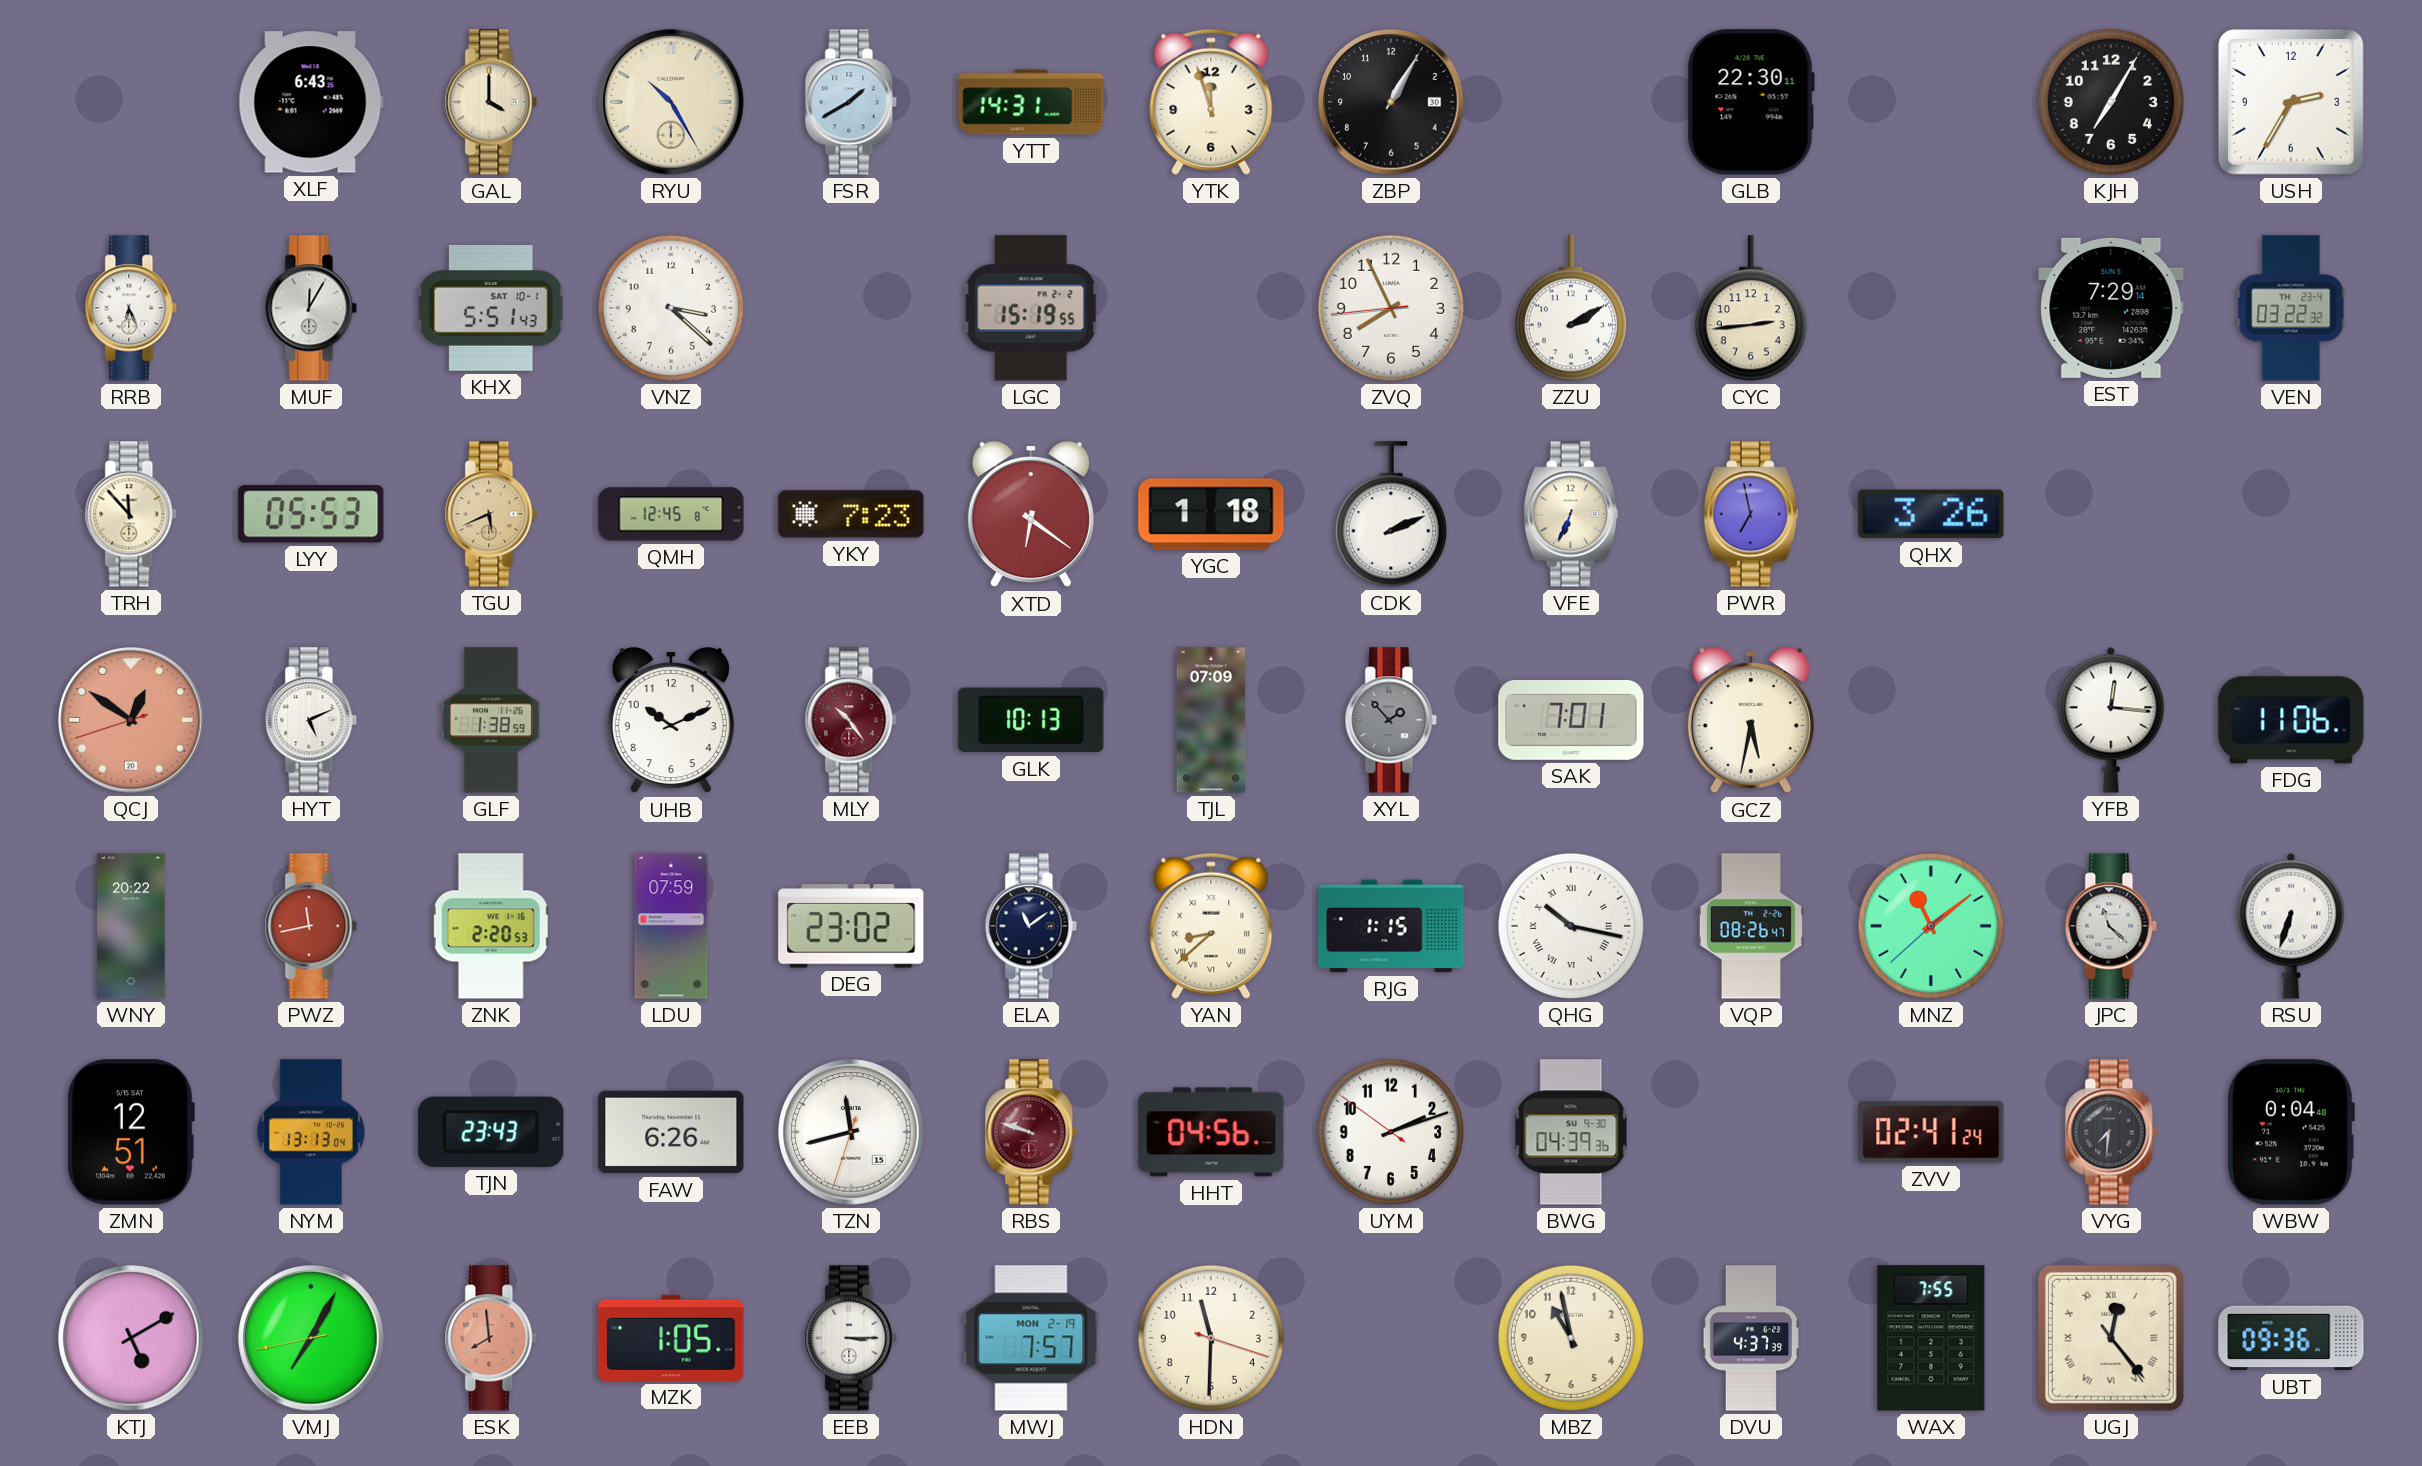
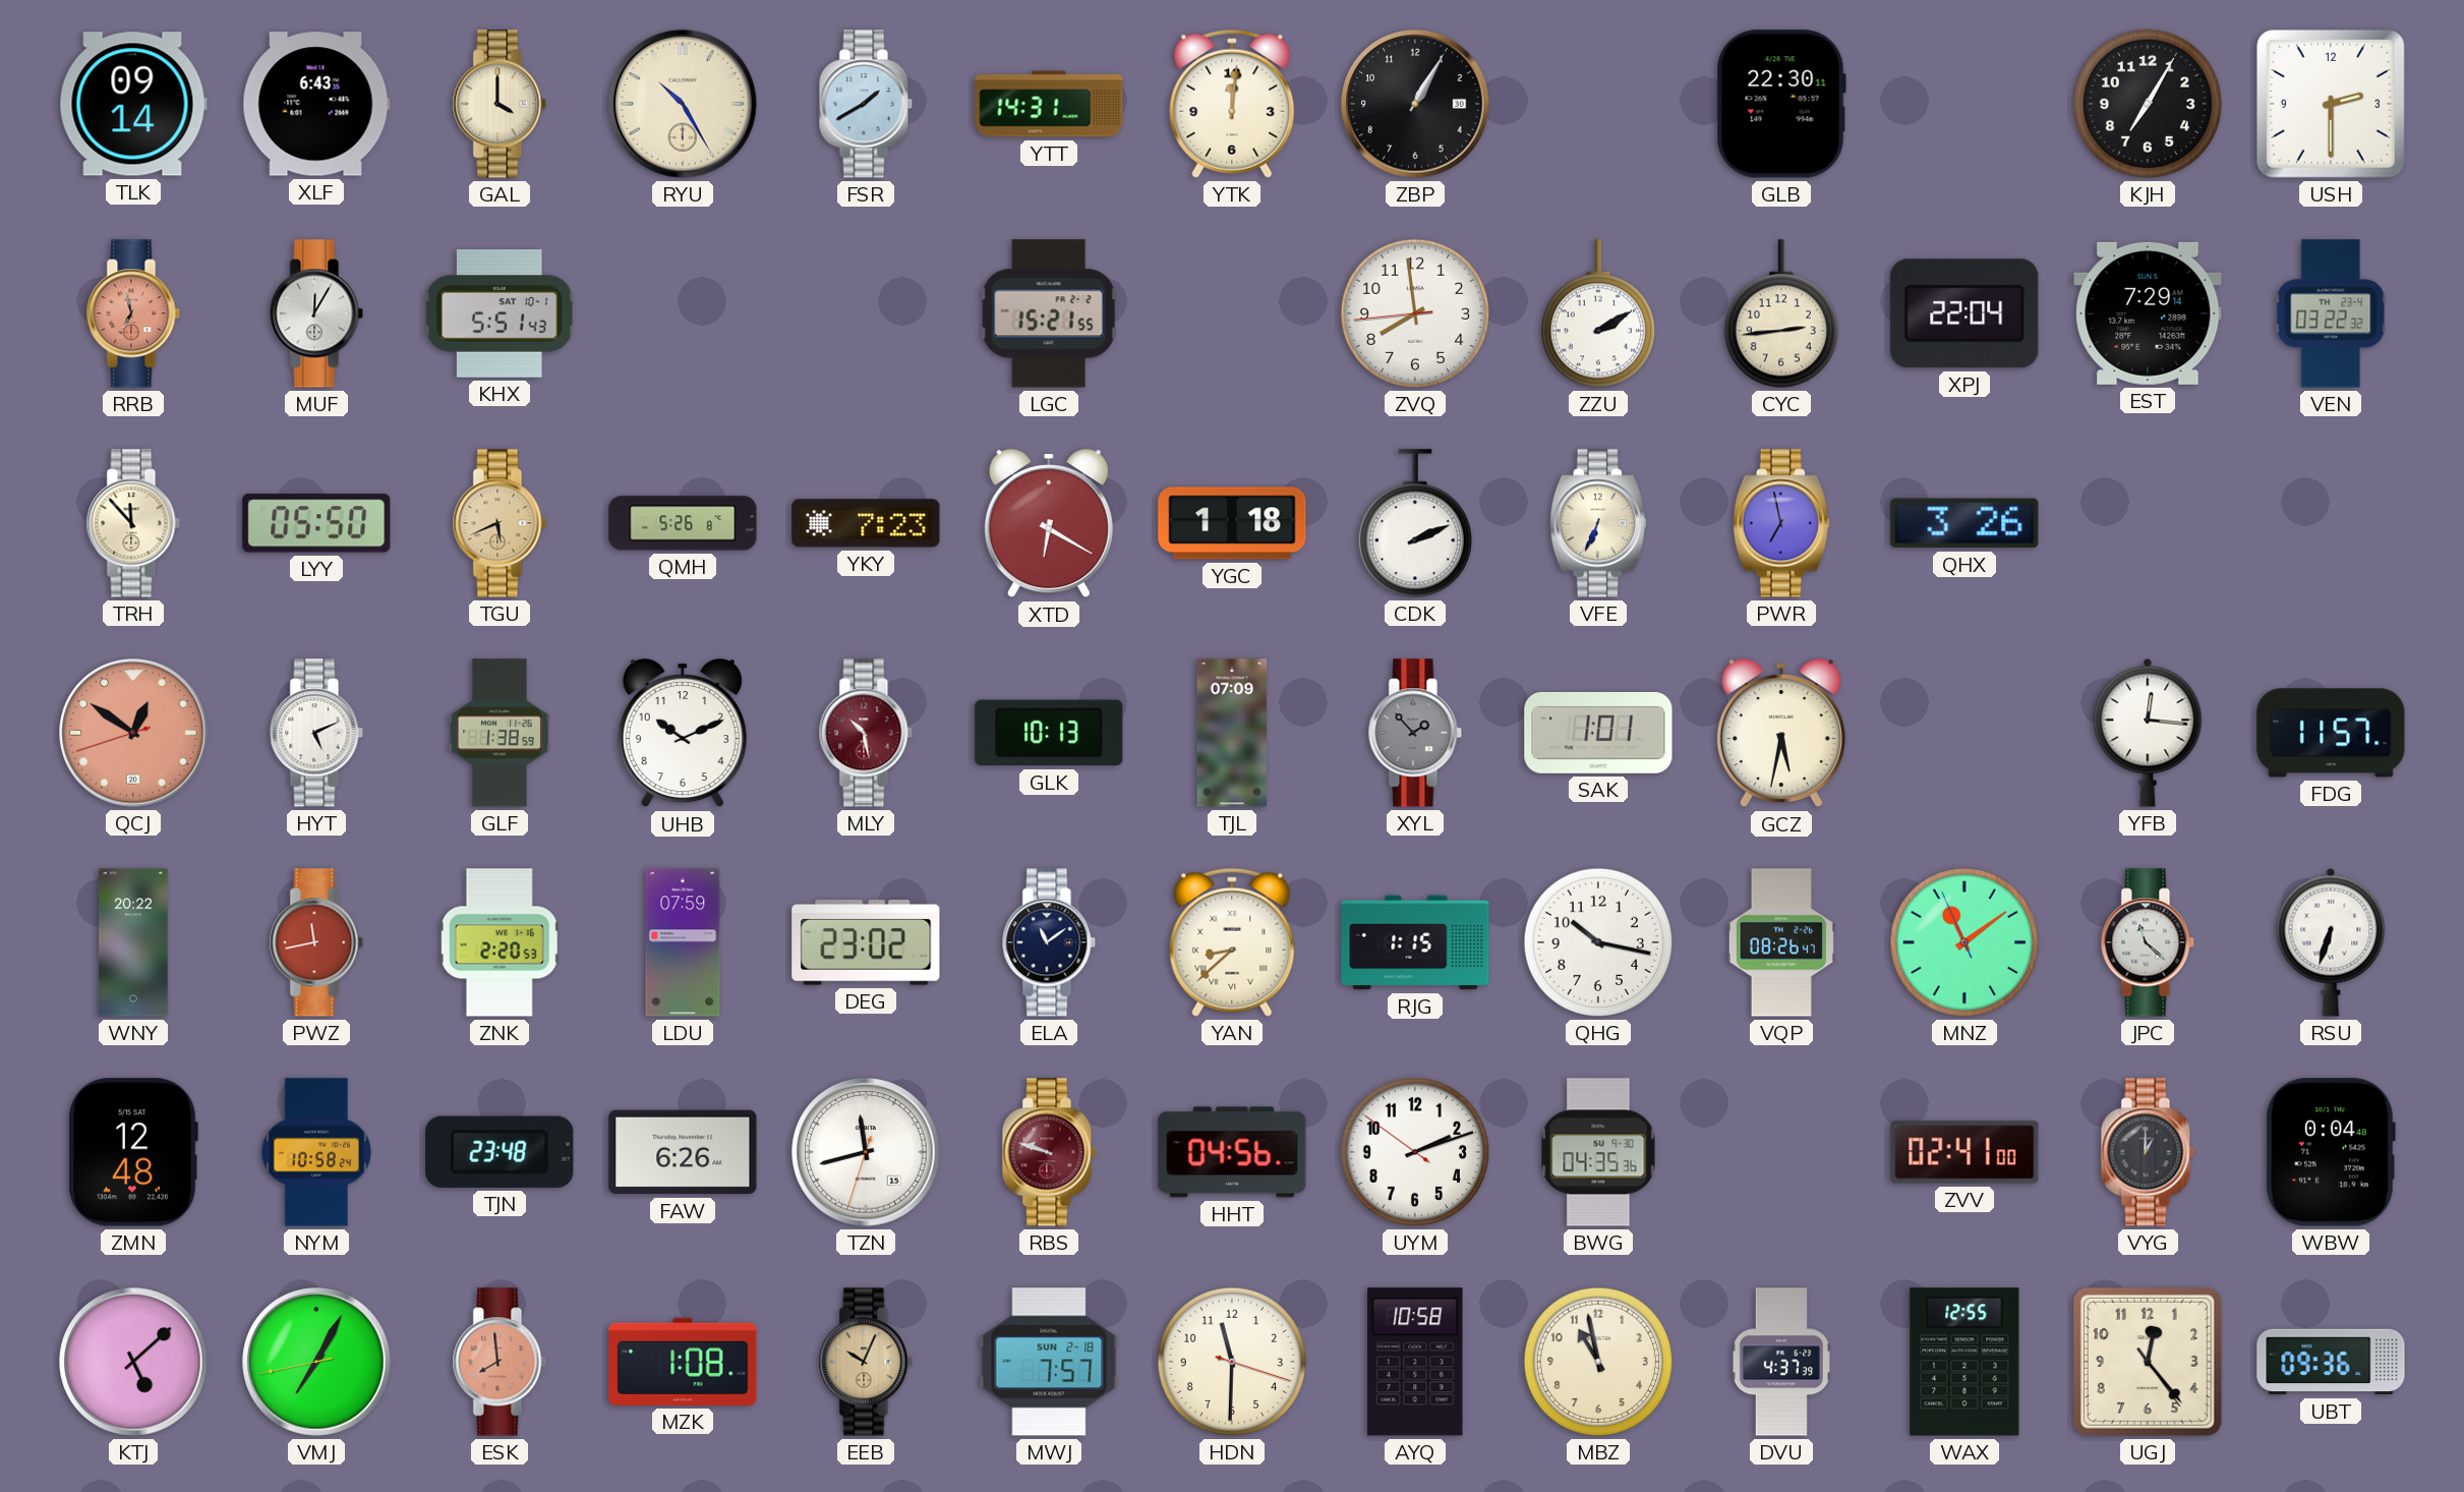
TLK: none -> 09:14
YTK: 11:57 -> 12:01
USH: 2:35 -> 2:30
RRB: 6:26 -> 6:58
RRB dial: white -> salmon
VNZ: 3:22 -> none
LGC: 15:19 -> 15:21
ZVQ: 7:55 -> 7:58
XPJ: none -> 22:04
LYY: 05:53 -> 05:50
QMH: 12:45 -> 5:26
XTD: 6:21 -> 6:20
MLY: 10:24 -> 10:28
SAK: 7:01 -> 1:01
FDG: 11:06 -> 11:57
QHG numerals: Roman -> Arabic
MNZ: 11:08:38 -> 11:08:56
ZMN: 12:51 -> 12:48
NYM: 13:13 -> 10:58
TJN: 23:43 -> 23:48
BWG: 04:39 -> 04:35
ZVV: 02:41:24 -> 02:41:00
VYG: 7:31 -> 1:00
KTJ: 5:10 -> 5:08
MZK: 1:05 -> 1:08
EEB: 3:15 -> 10:04
EEB dial: white -> champagne
MWJ date: MON 2-19 -> SUN 2-18
AYQ: none -> 10:58
WAX: 7:55 -> 12:55
UGJ numerals: Roman -> Arabic
